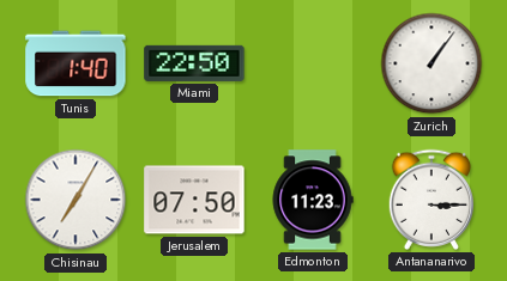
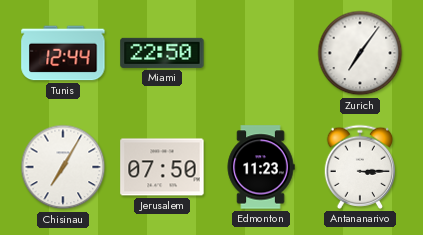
Tunis: 1:40 -> 12:44
Zurich: 1:06 -> 7:06
